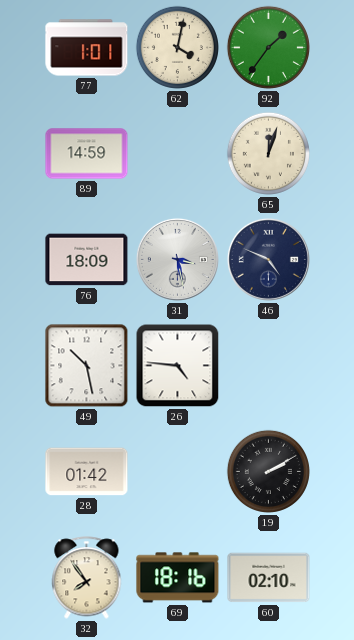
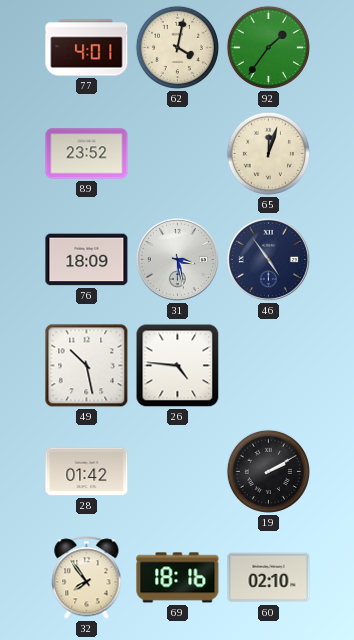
77: 1:01 -> 4:01
89: 14:59 -> 23:52
46: 4:49 -> 4:54
